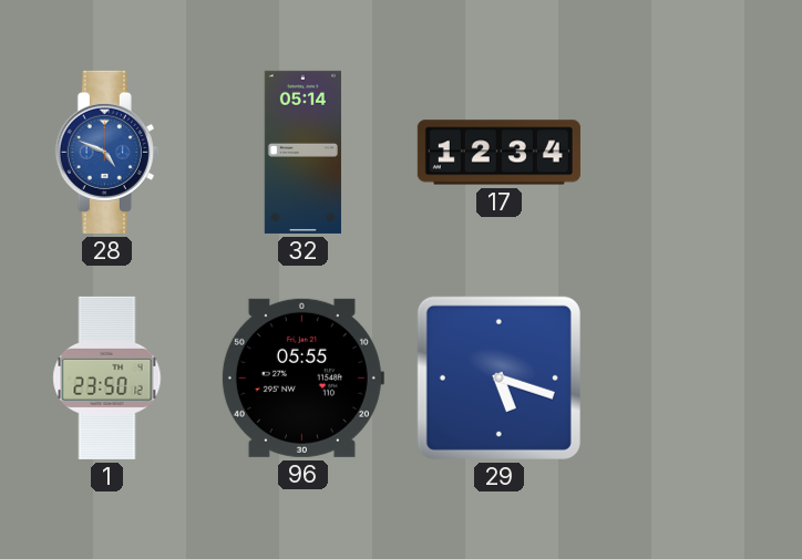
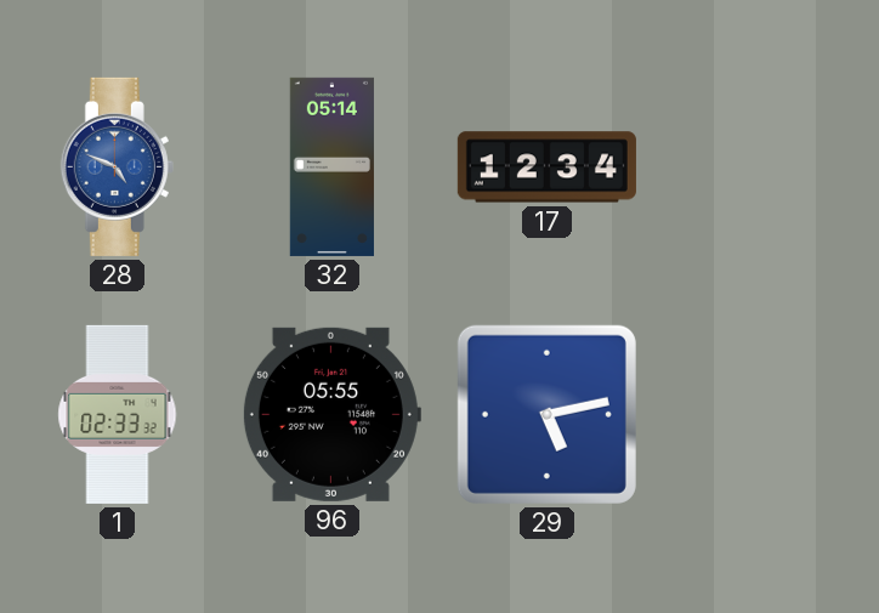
1: 23:50 -> 02:33
29: 5:18 -> 5:13
